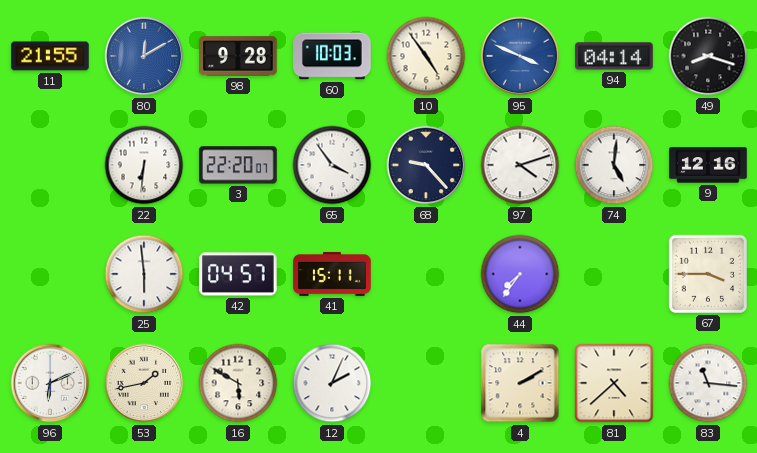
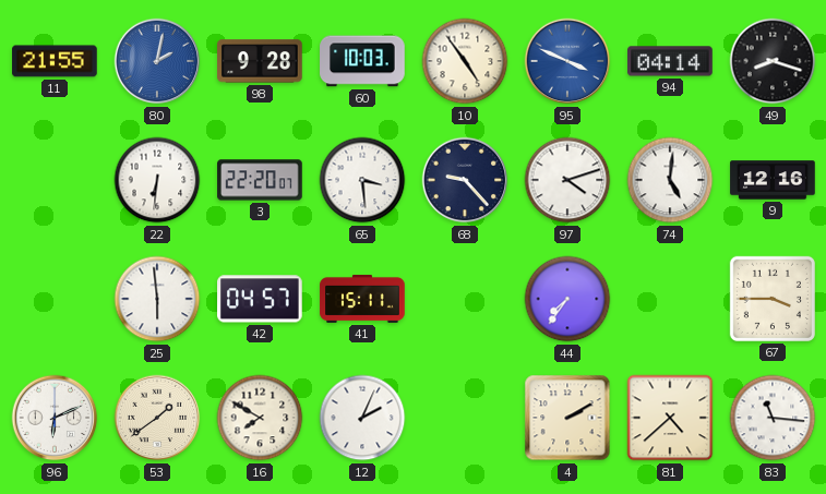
80: 12:10 -> 2:02
65: 3:54 -> 3:29
53: 1:43 -> 1:39
16: 5:50 -> 7:50
